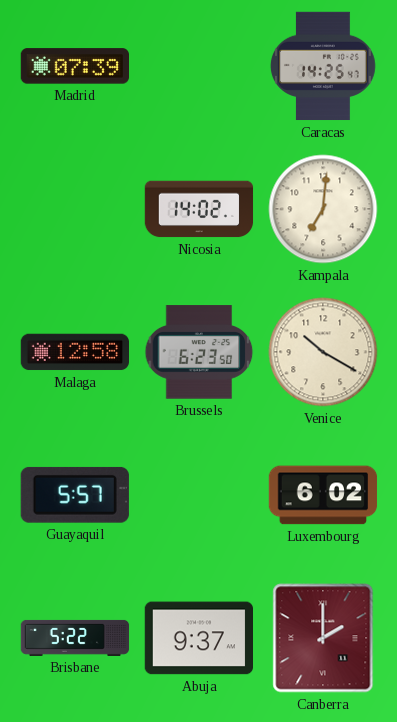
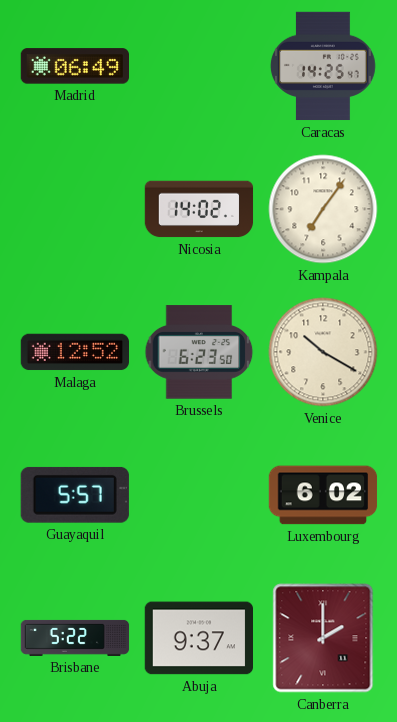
Madrid: 07:39 -> 06:49
Kampala: 7:01 -> 7:06
Malaga: 12:58 -> 12:52
